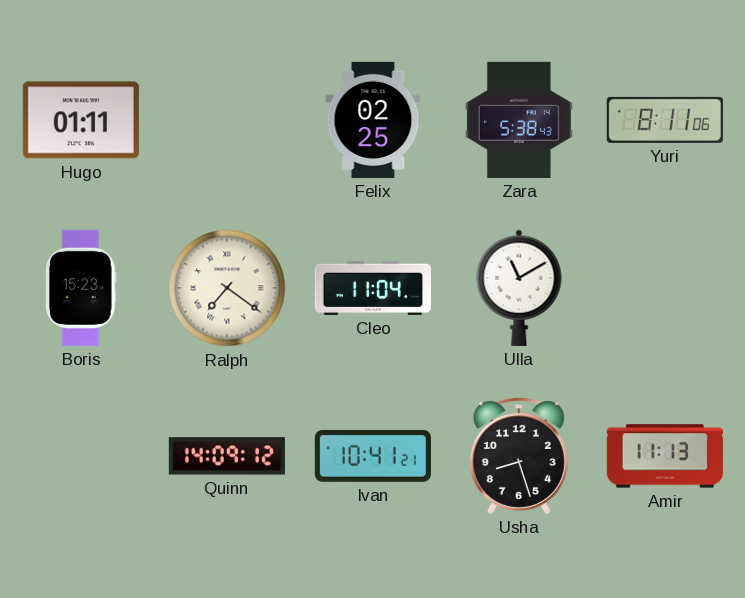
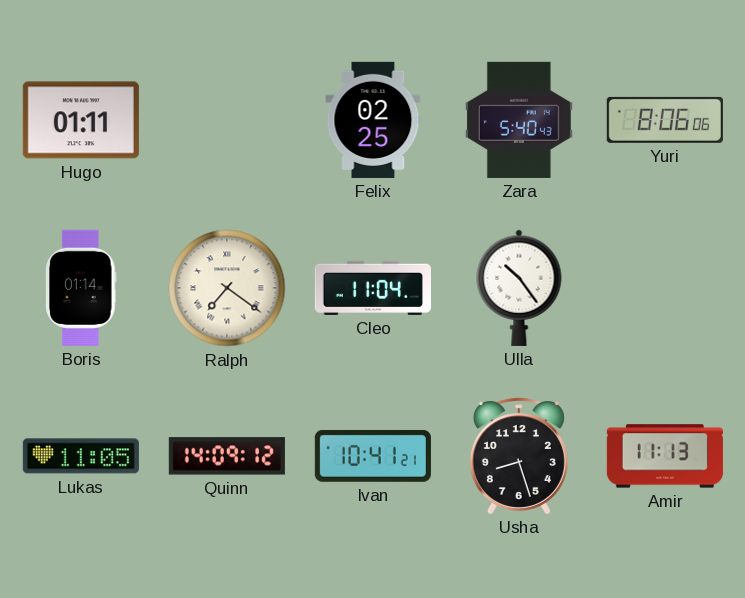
Zara: 5:38 -> 5:40
Yuri: 8:11 -> 8:06
Boris: 15:23 -> 01:14
Ulla: 11:10 -> 10:24
Lukas: none -> 11:05
